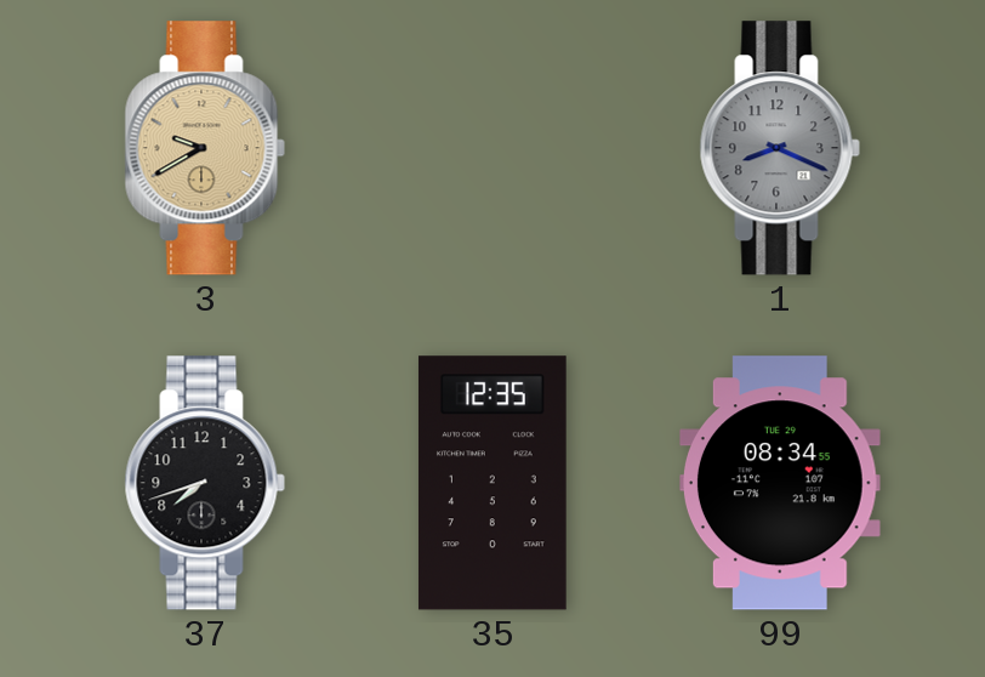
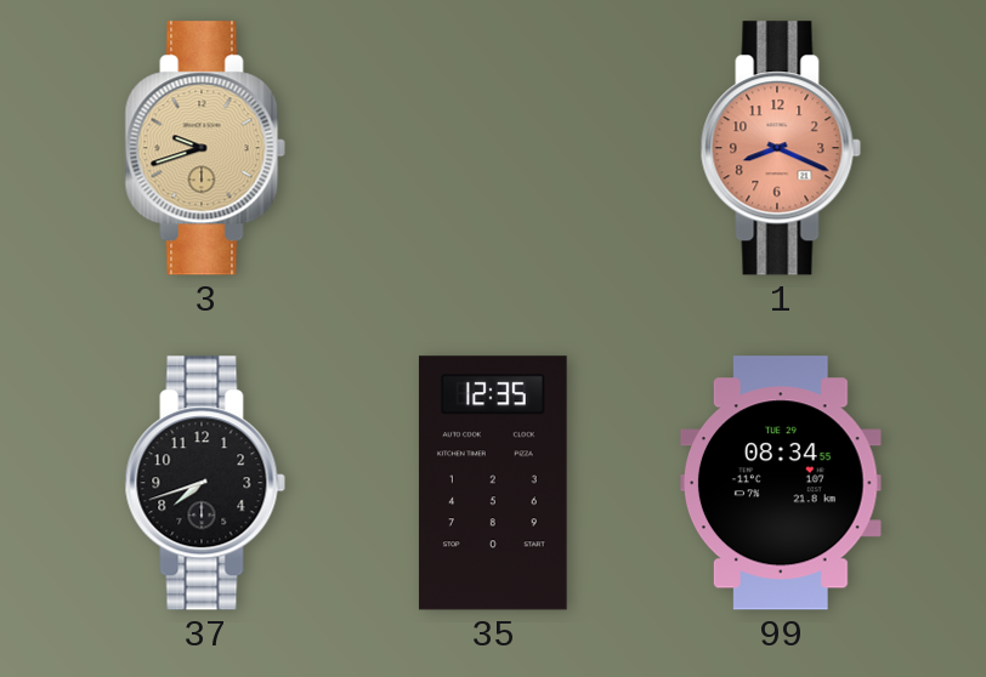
3: 9:40 -> 9:42
1 dial: grey -> salmon
